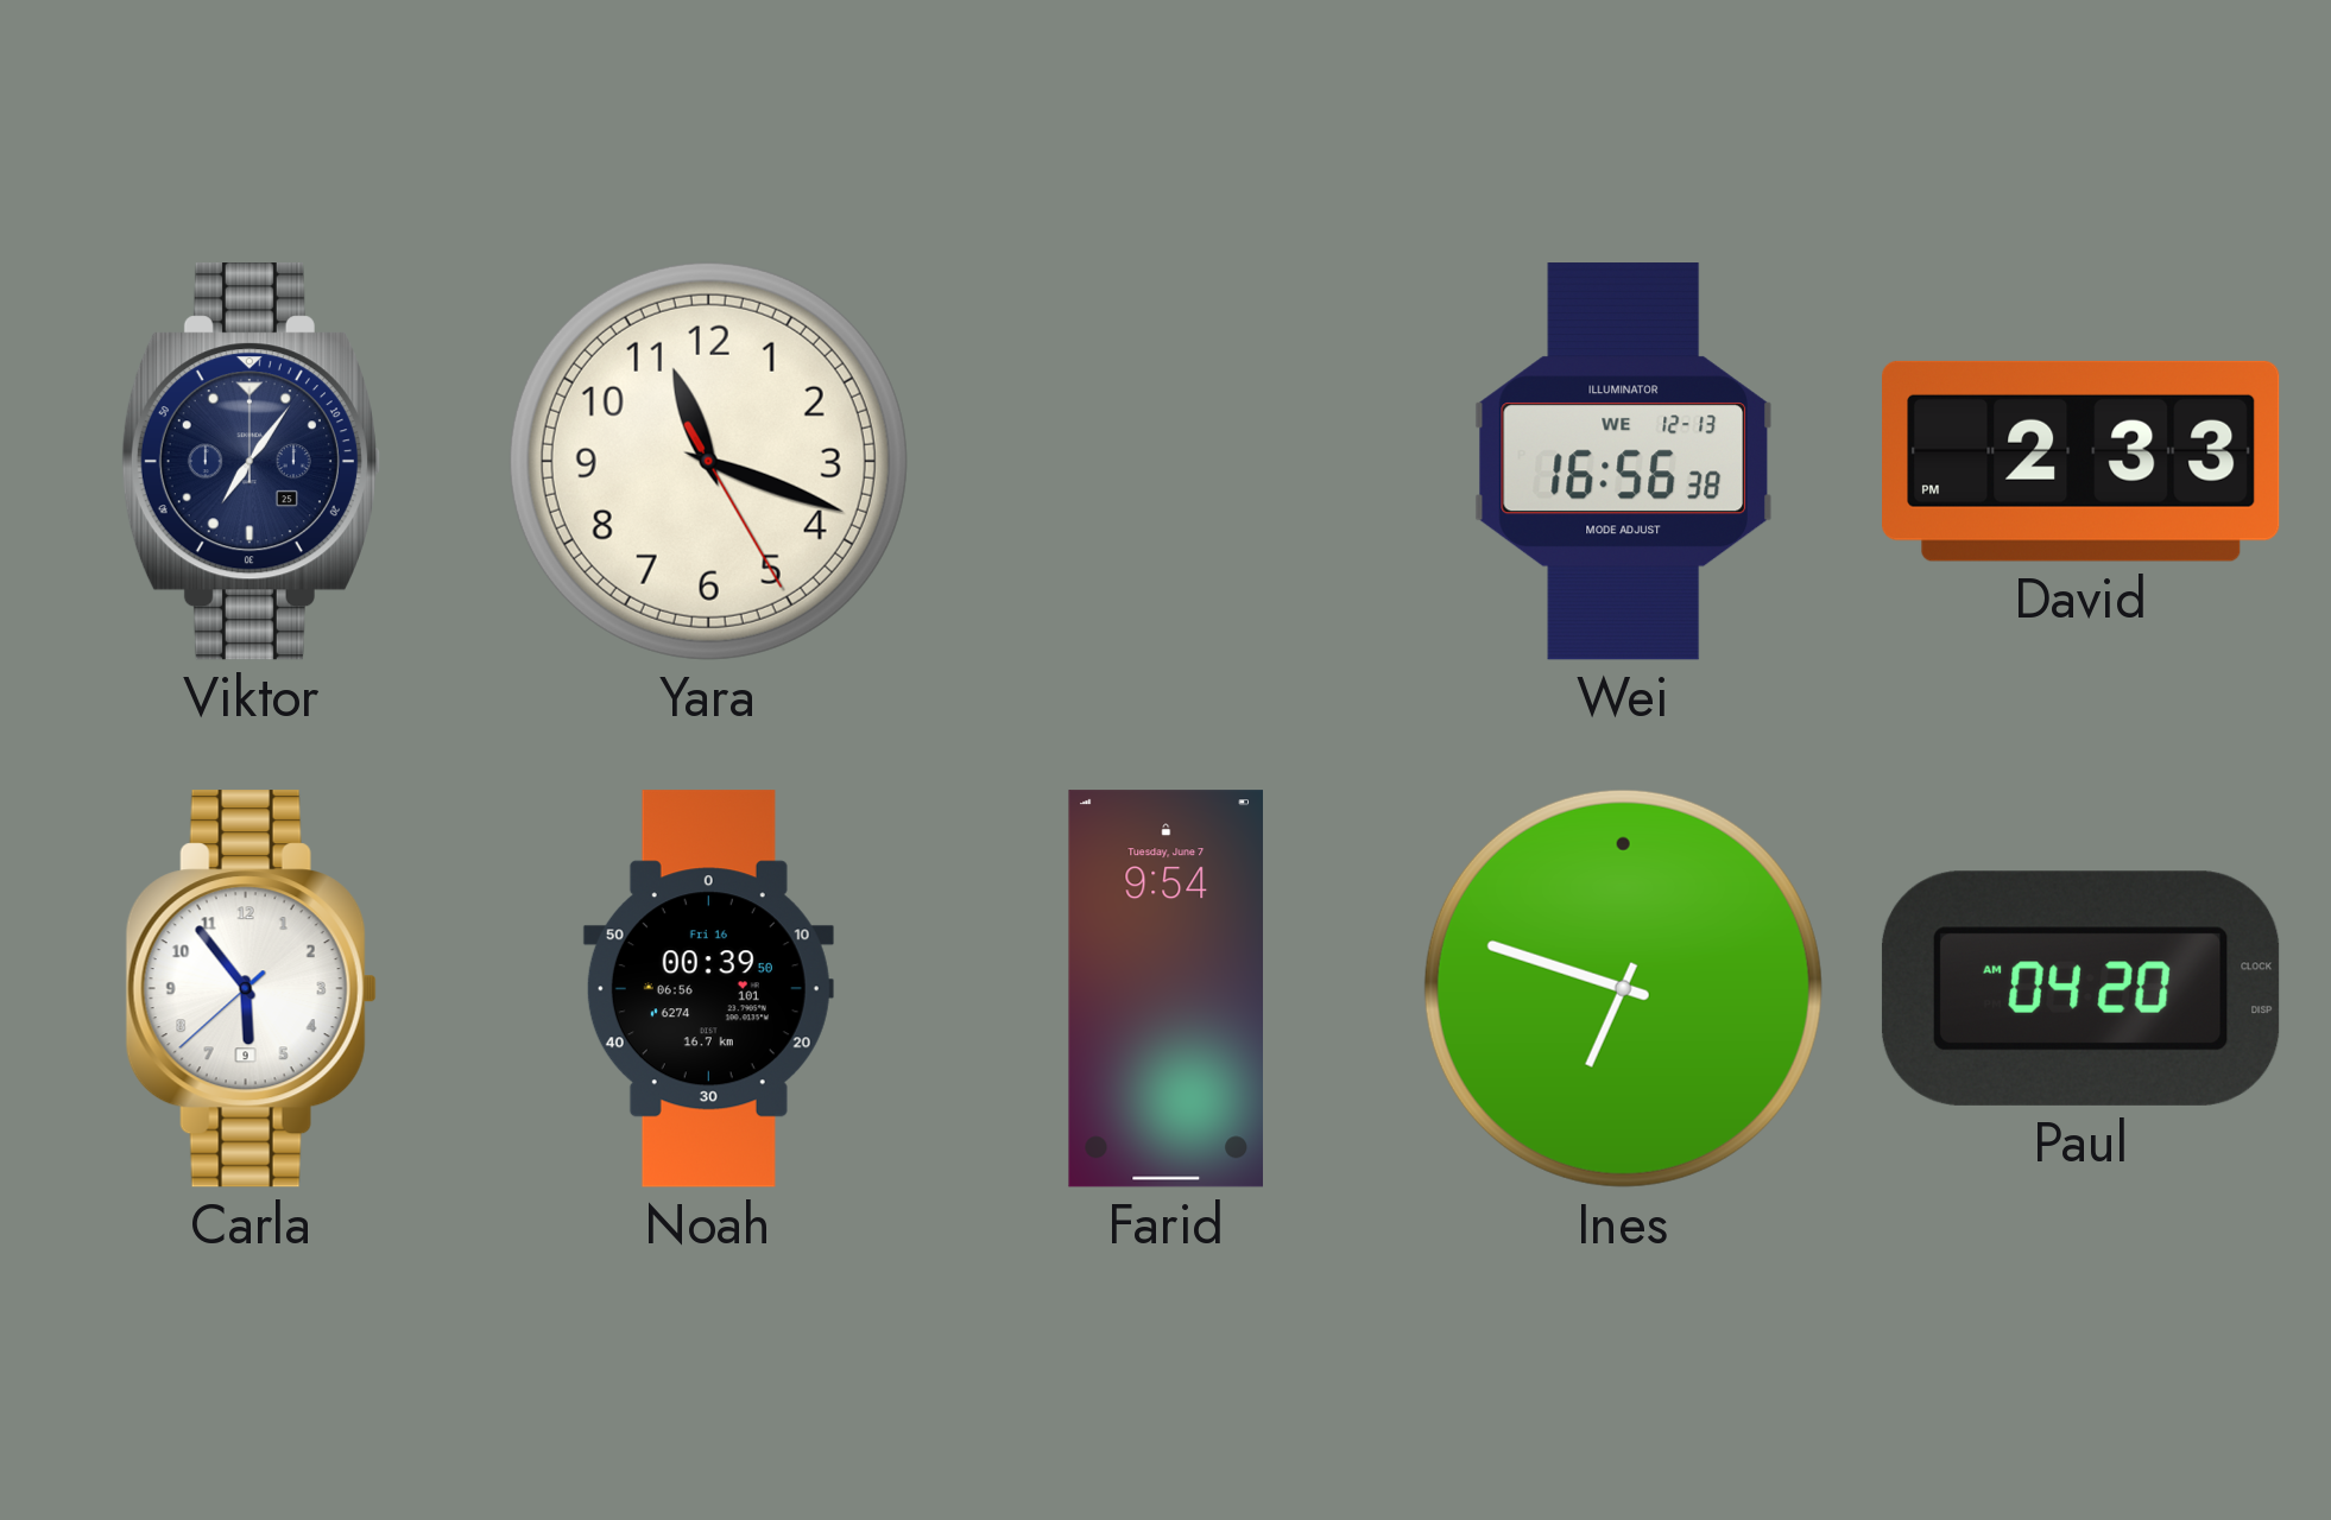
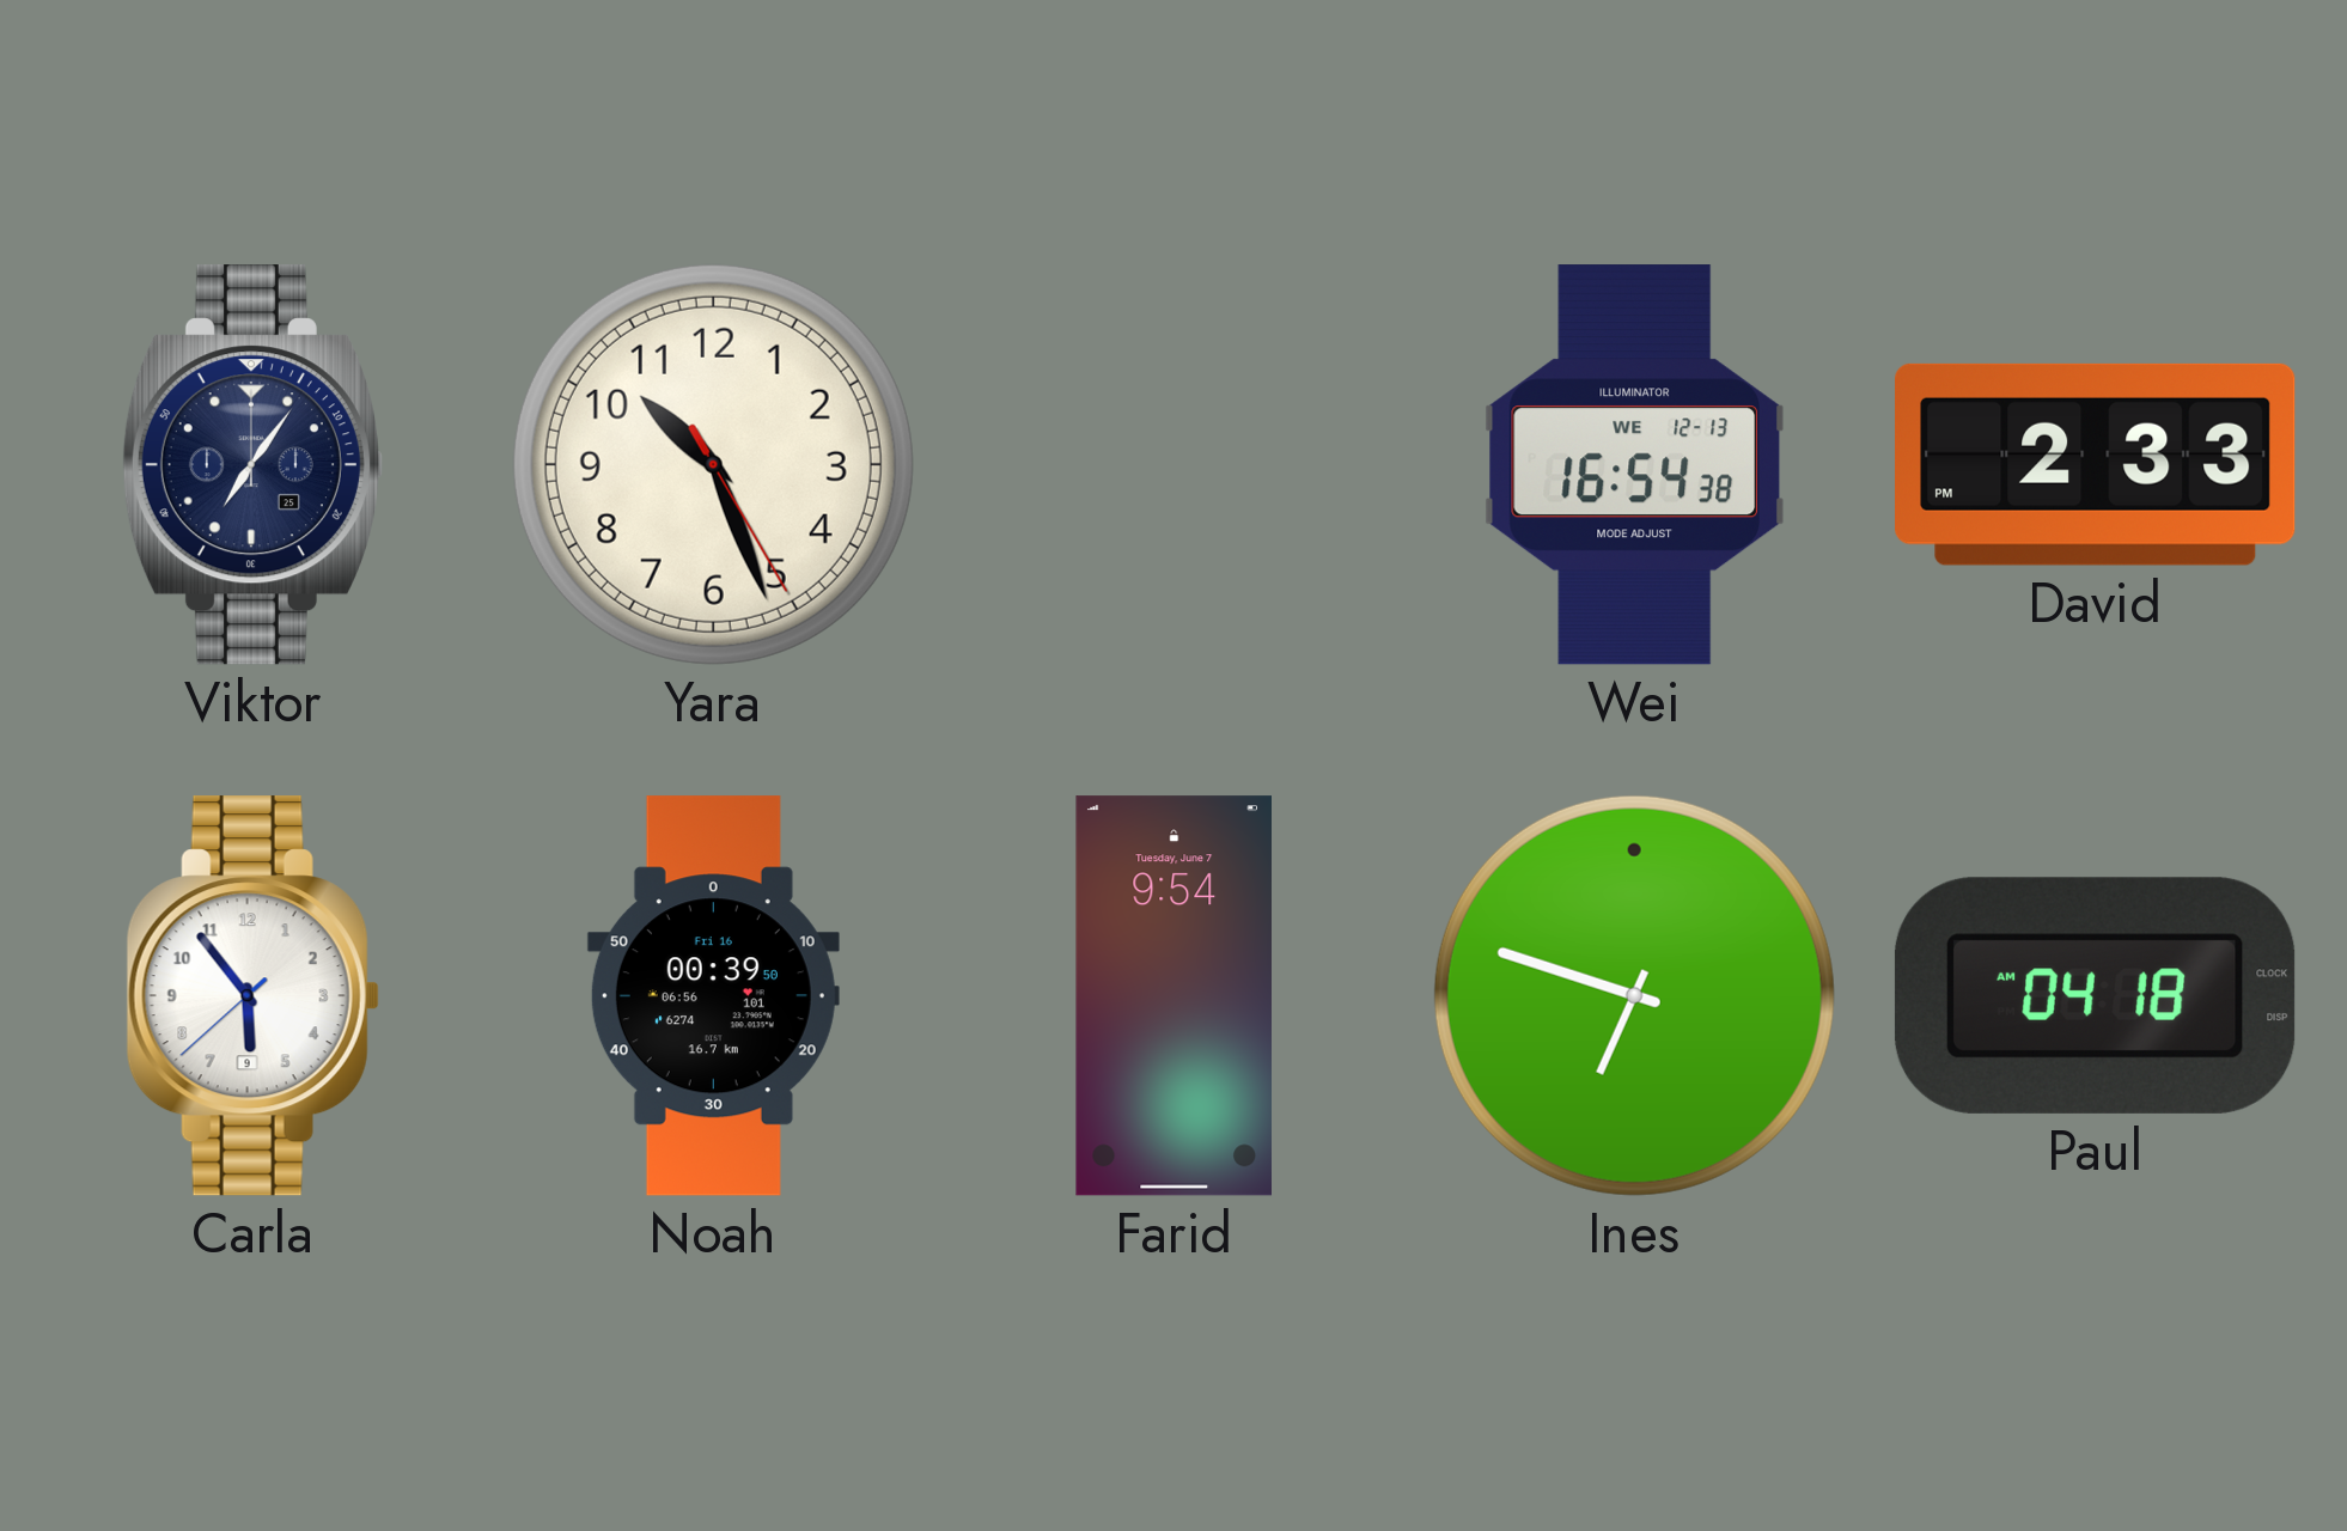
Yara: 11:18 -> 10:26
Wei: 16:56 -> 16:54
Paul: 04:20 -> 04:18
